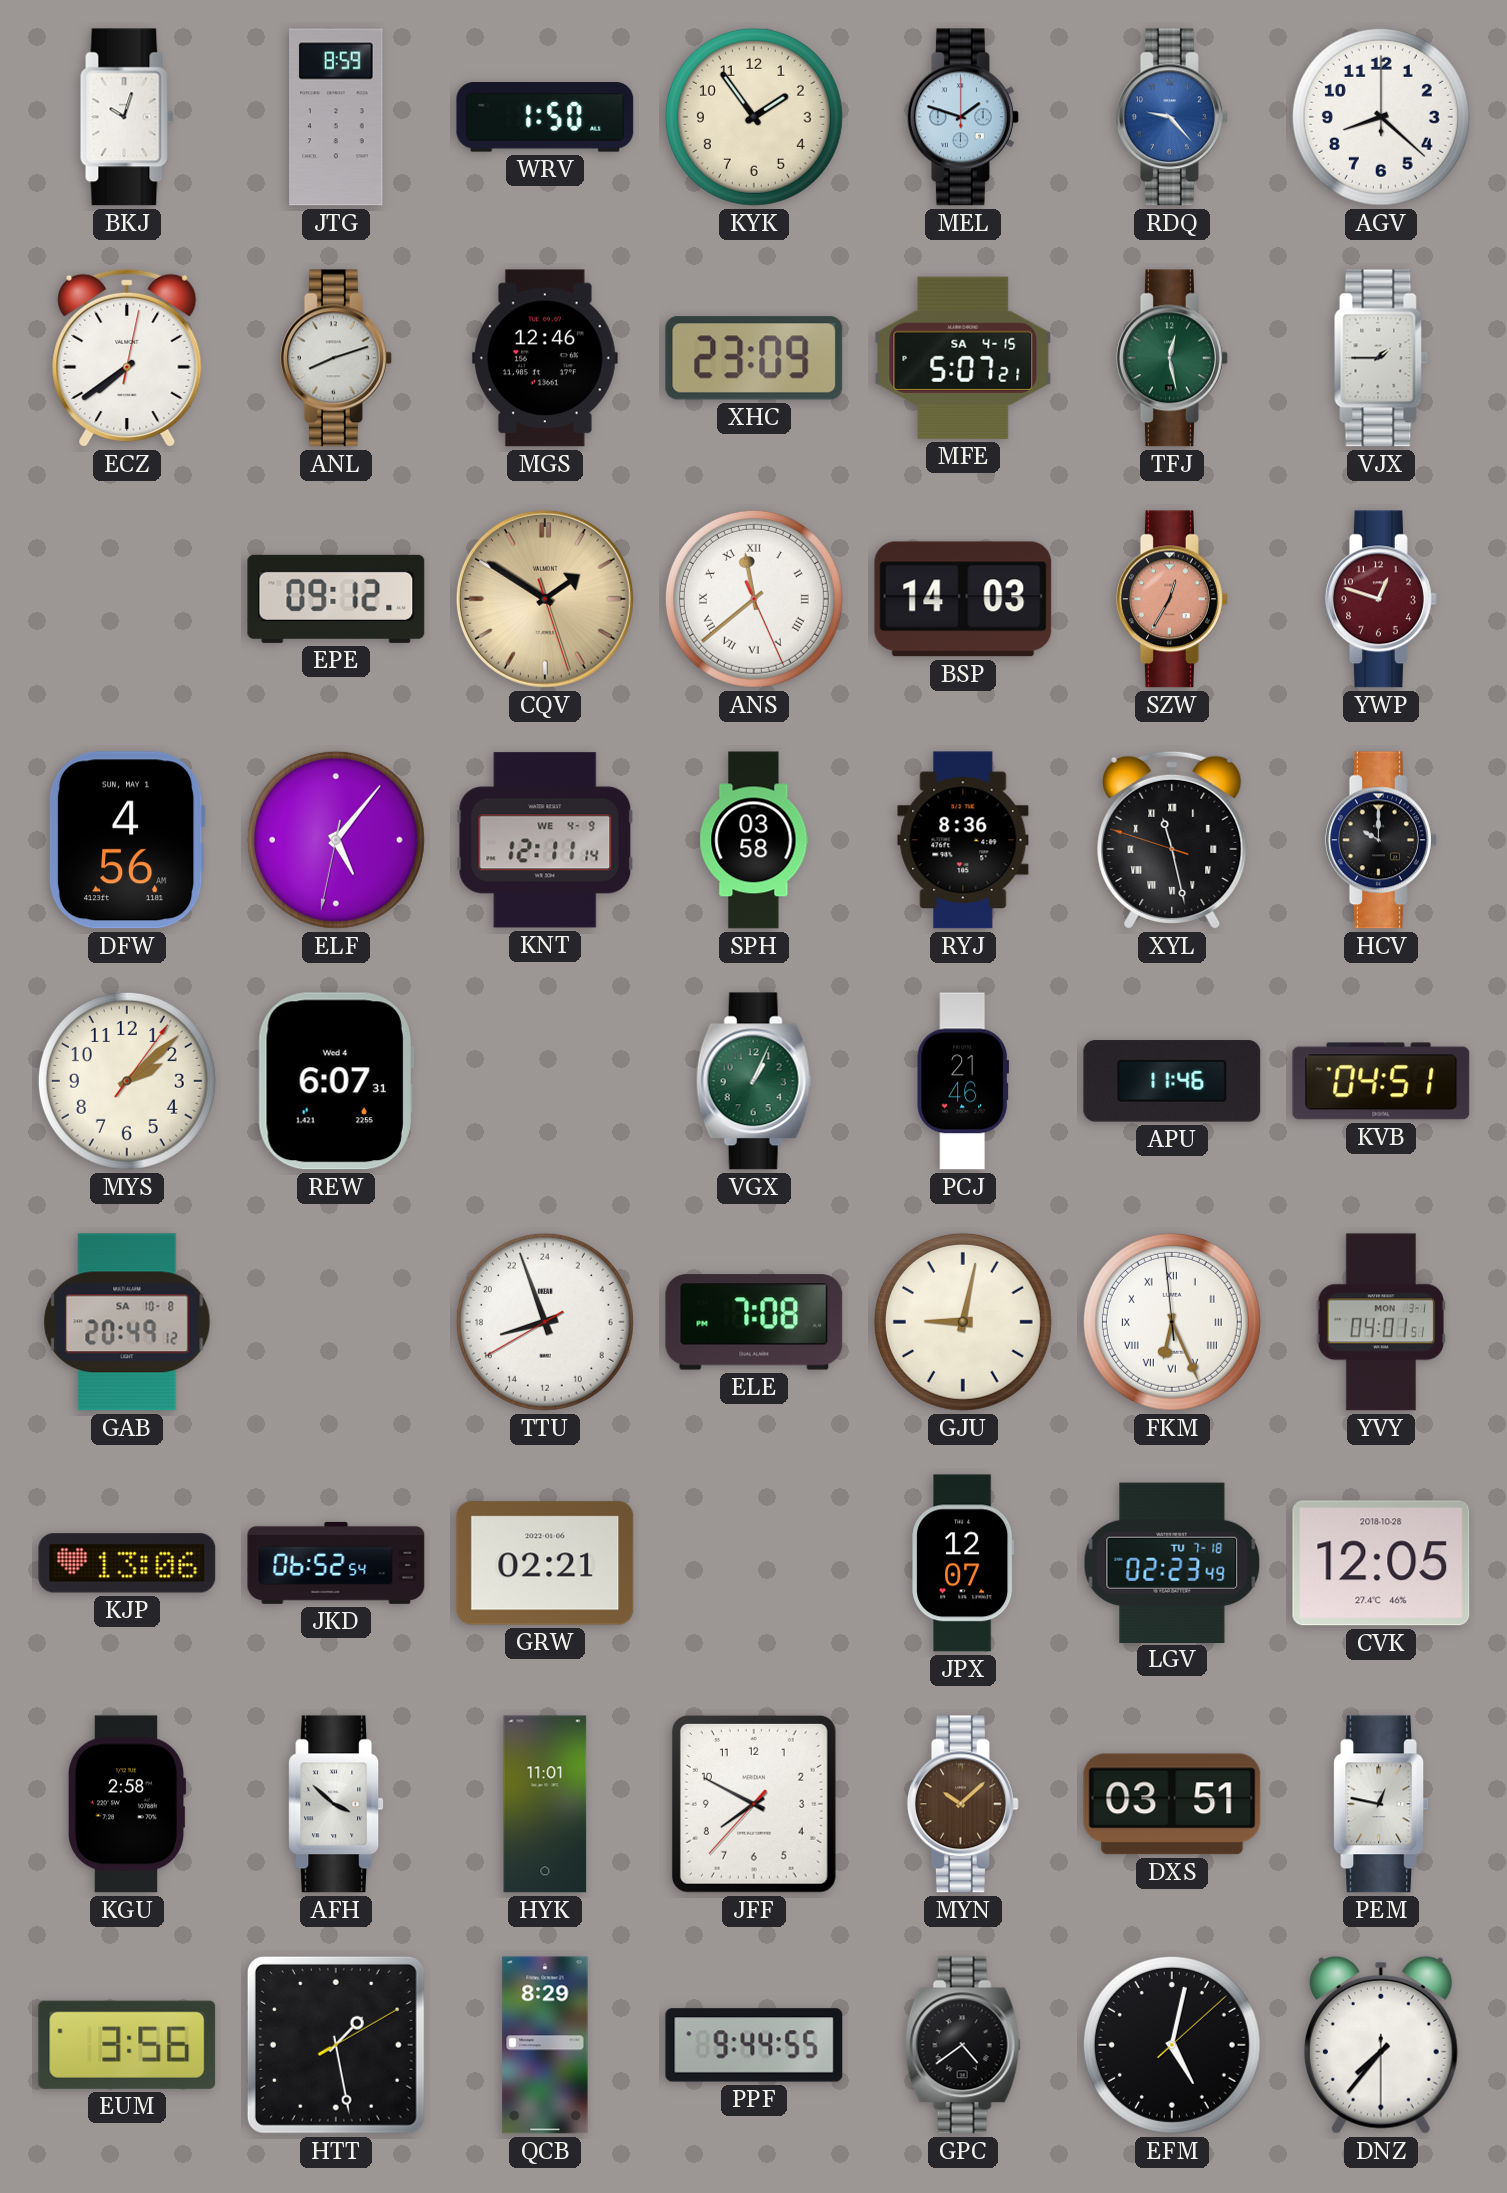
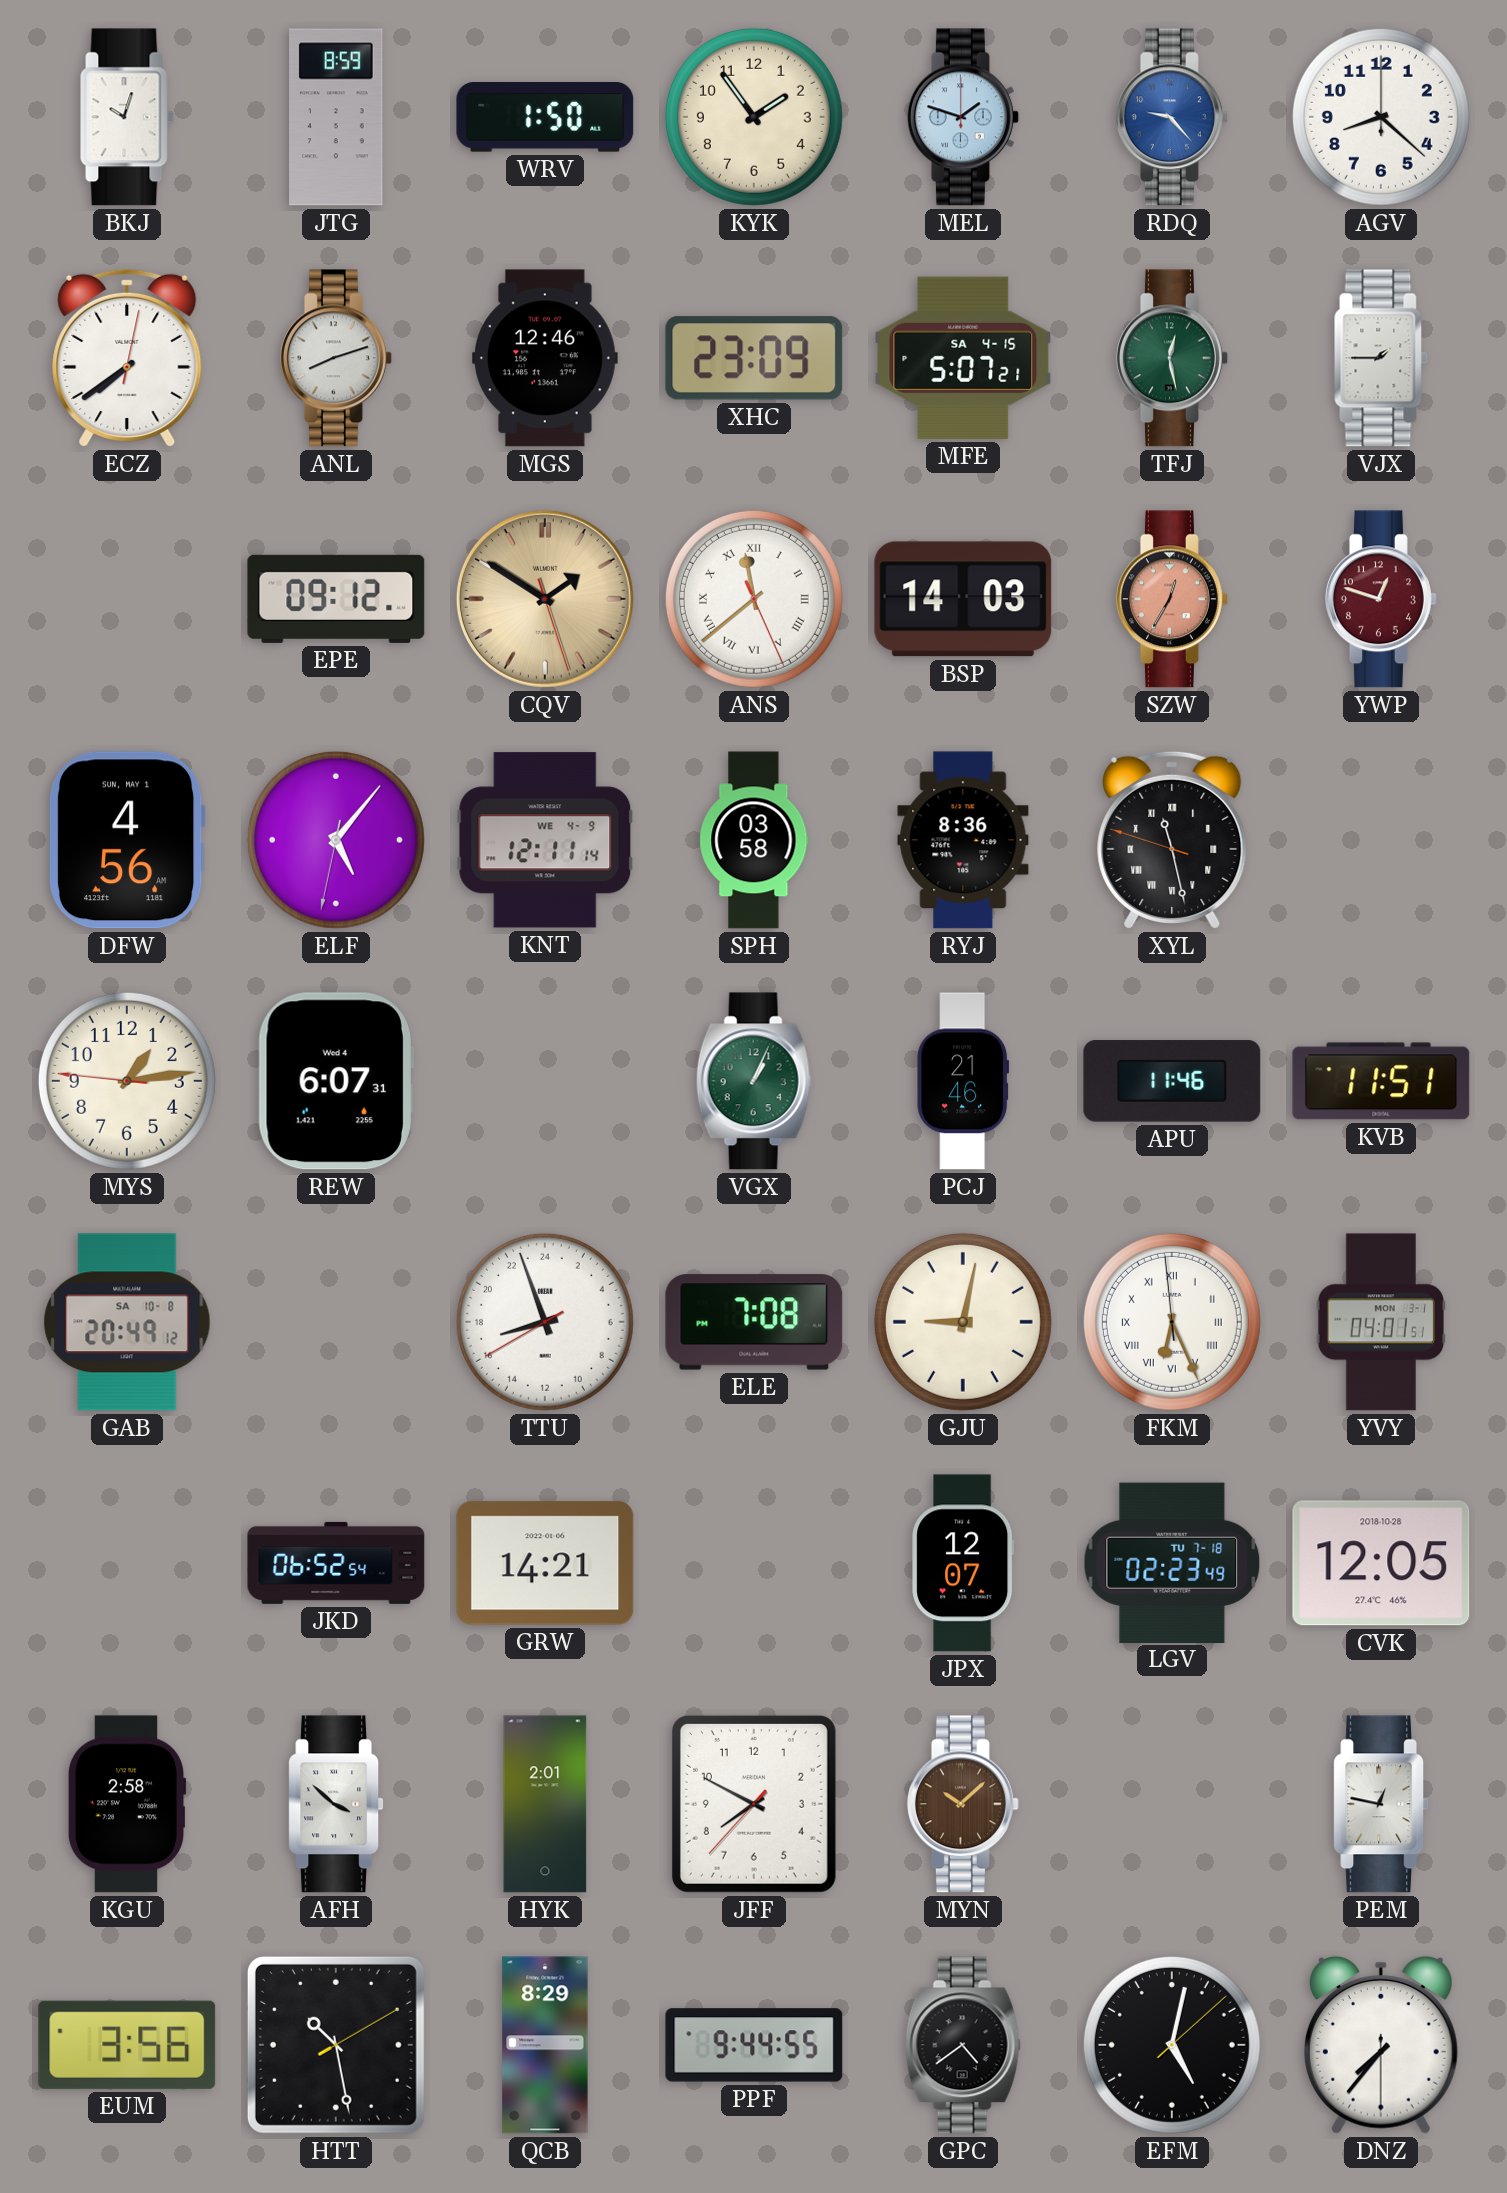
HCV: 10:00 -> none
MYS: 2:08 -> 1:13
KVB: 04:51 -> 11:51
KJP: 13:06 -> none
GRW: 02:21 -> 14:21
HYK: 11:01 -> 2:01
DXS: 03:51 -> none
HTT: 1:28 -> 10:28
